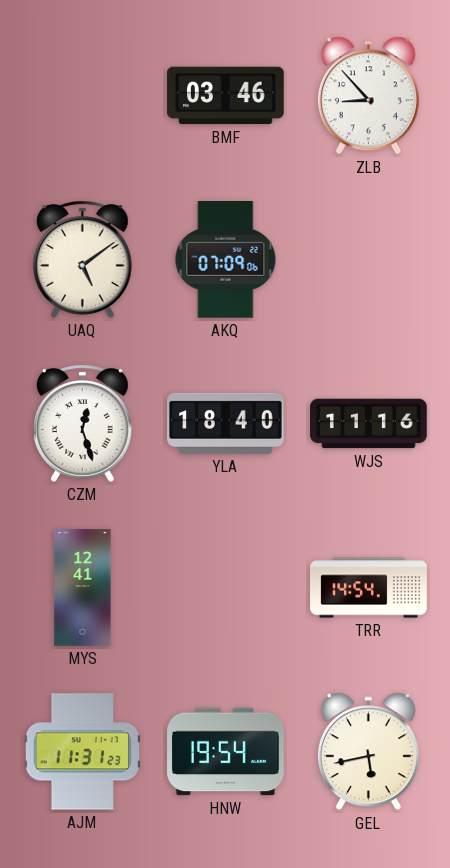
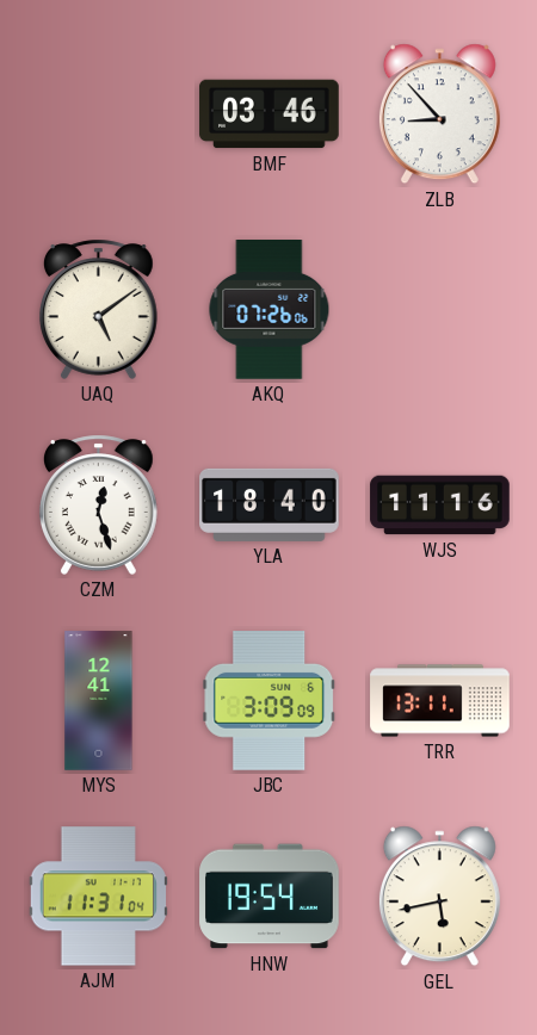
AKQ: 07:09 -> 07:26
JBC: none -> 3:09
TRR: 14:54 -> 13:11
AJM: 11:31:23 -> 11:31:04
